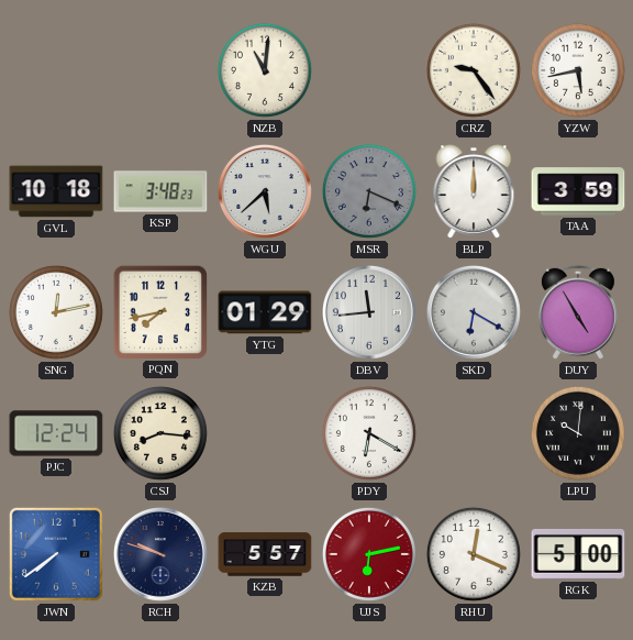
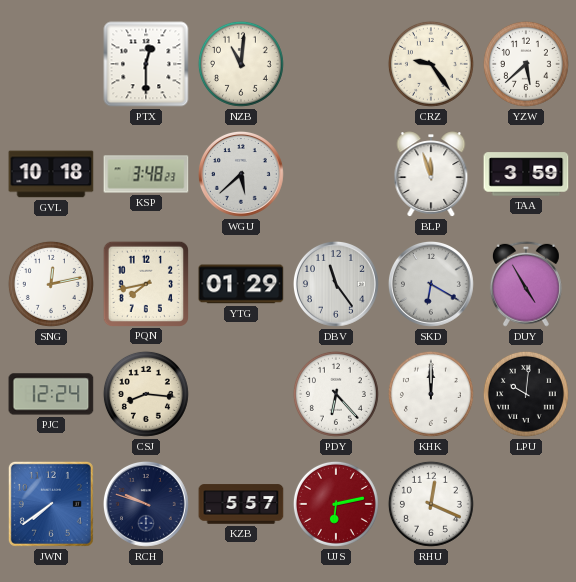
PTX: none -> 12:30
YZW: 5:43 -> 5:38
MSR: 6:19 -> none
BLP: 12:00 -> 11:57
DBV: 11:44 -> 11:24
PDY: 6:20 -> 6:23
KHK: none -> 12:00
RGK: 5:00 -> none
